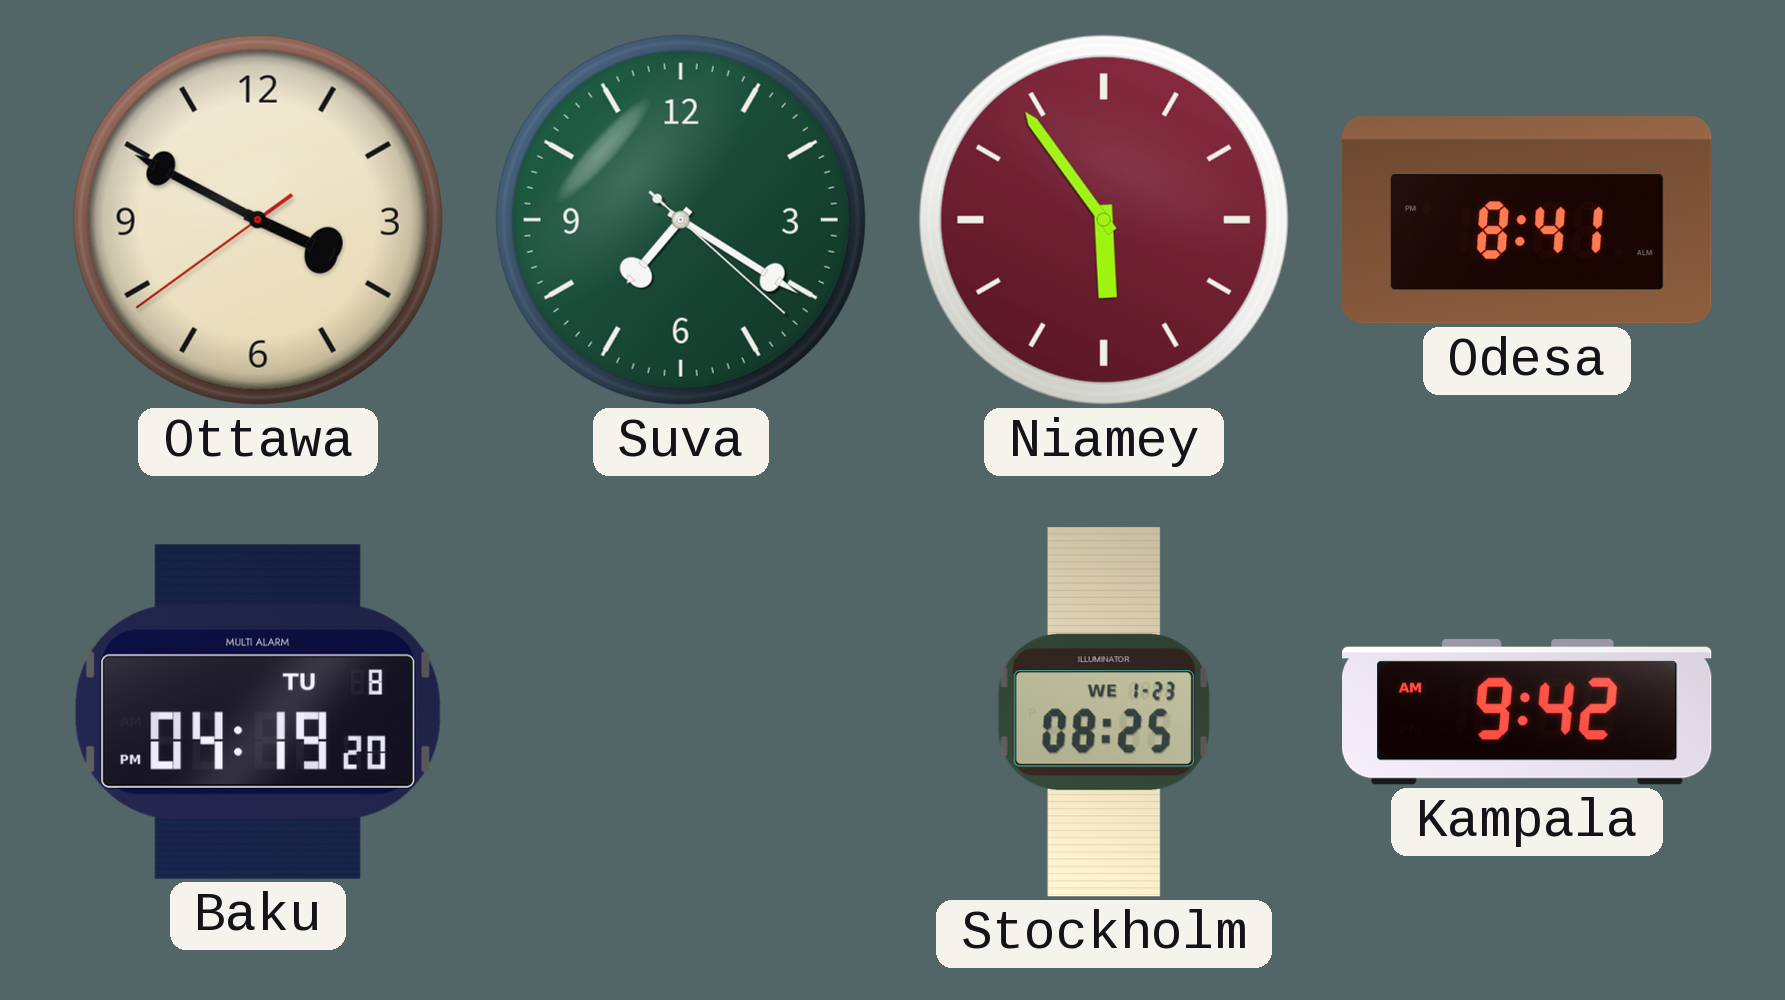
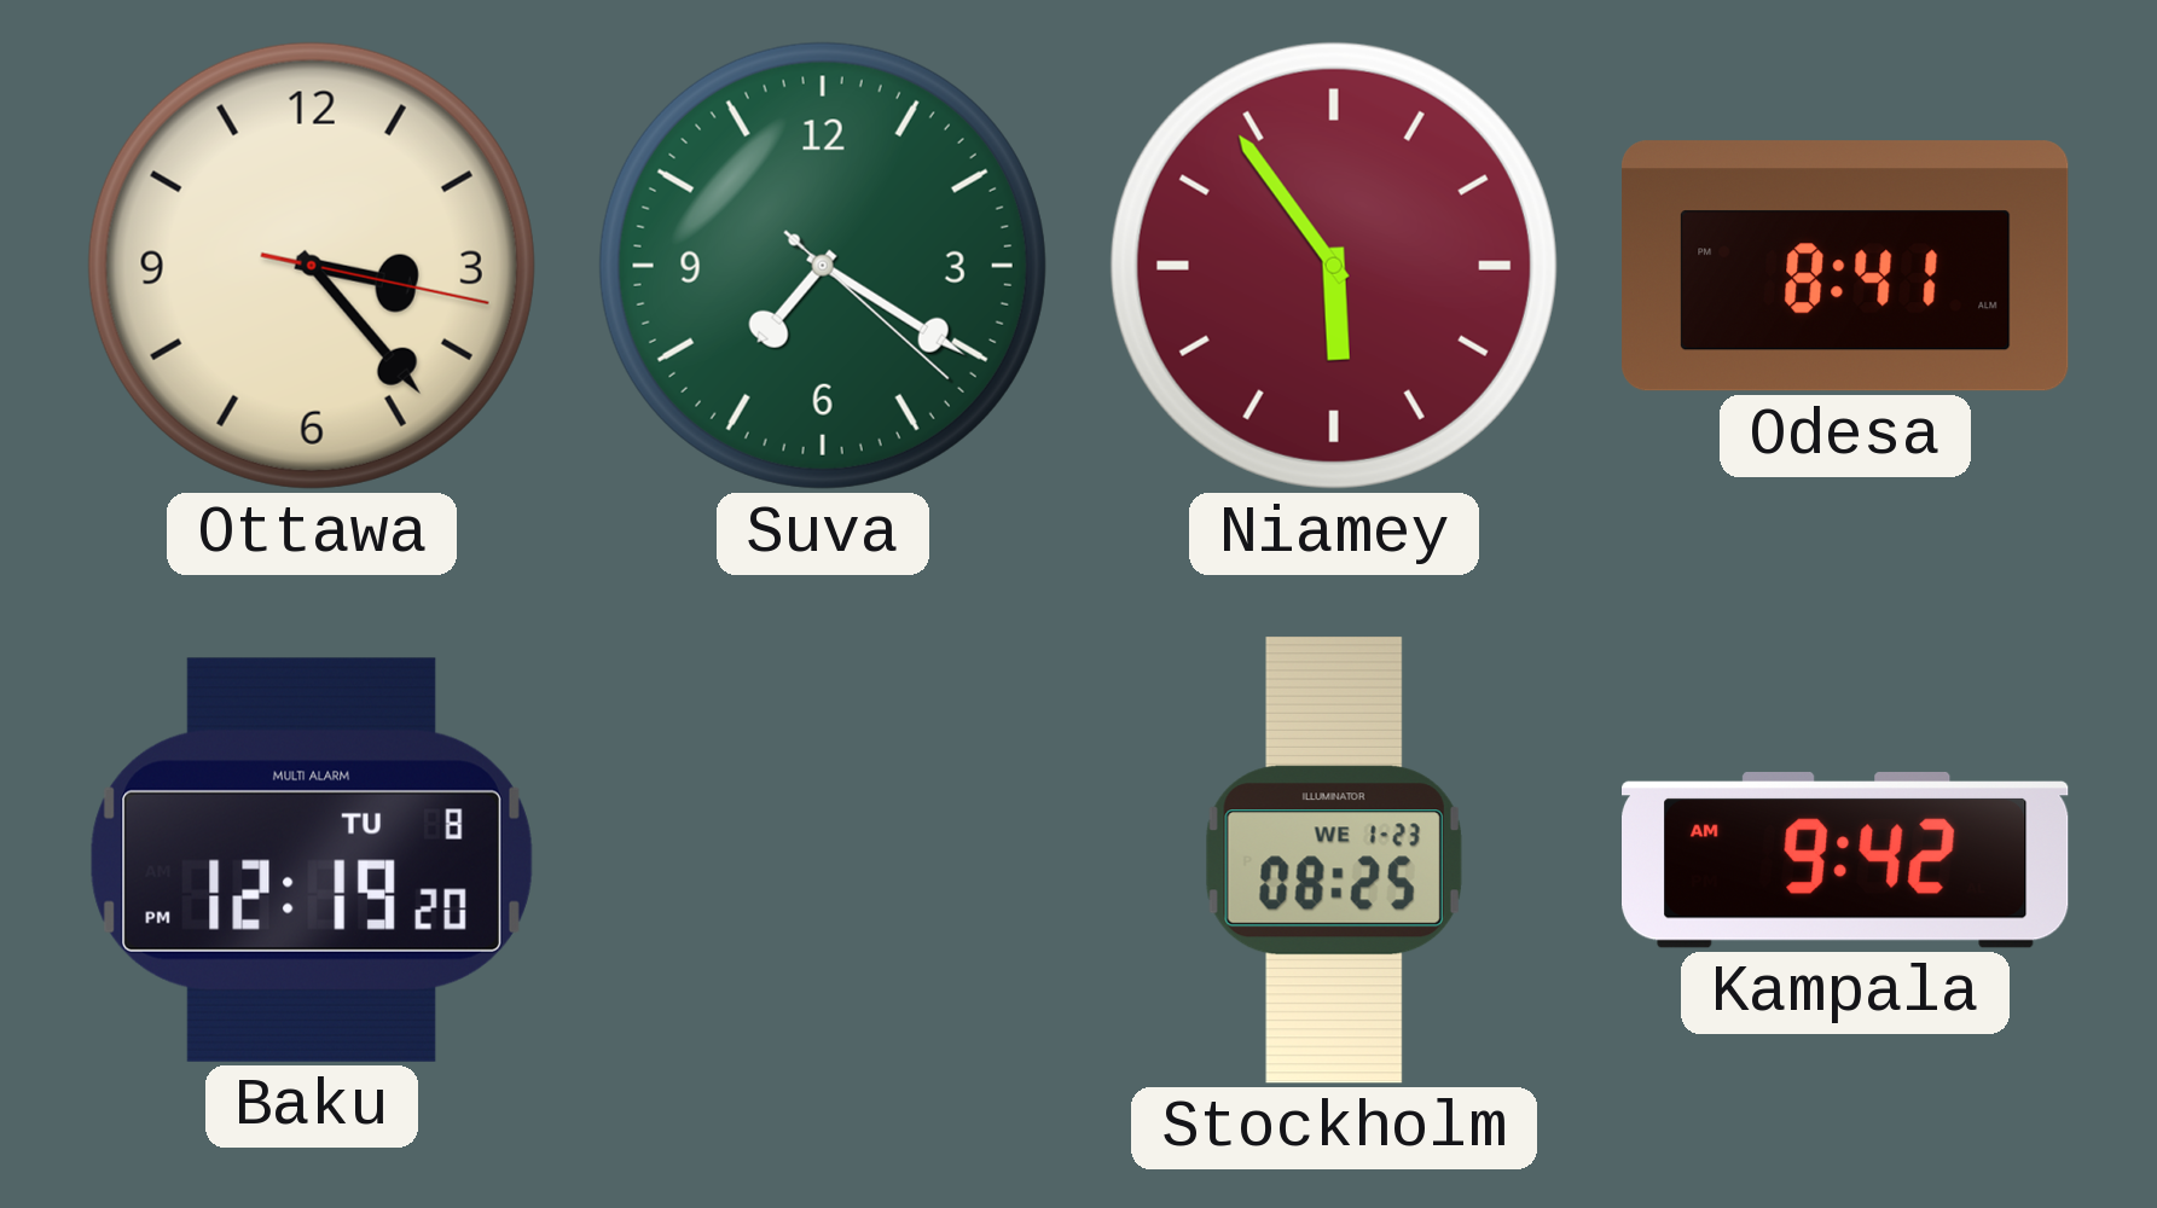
Ottawa: 3:49 -> 3:23
Baku: 04:19 -> 12:19
